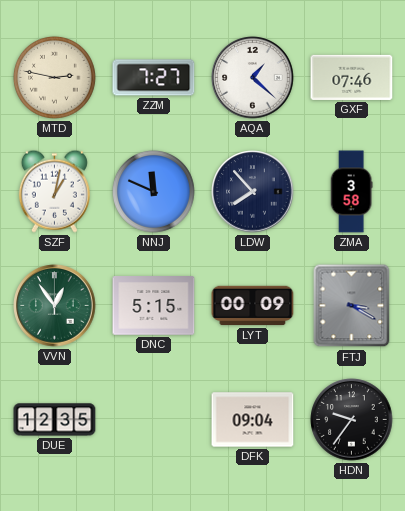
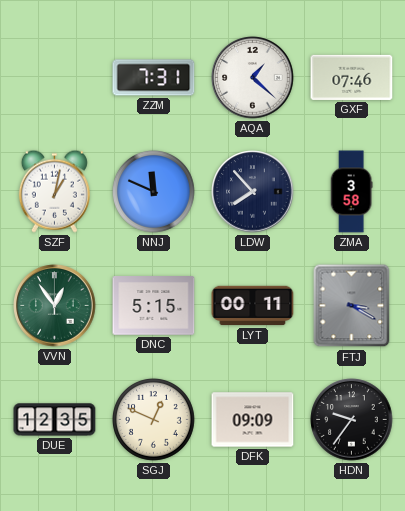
MTD: 2:47 -> none
ZZM: 7:27 -> 7:31
LYT: 00:09 -> 00:11
SGJ: none -> 12:49
DFK: 09:04 -> 09:09
